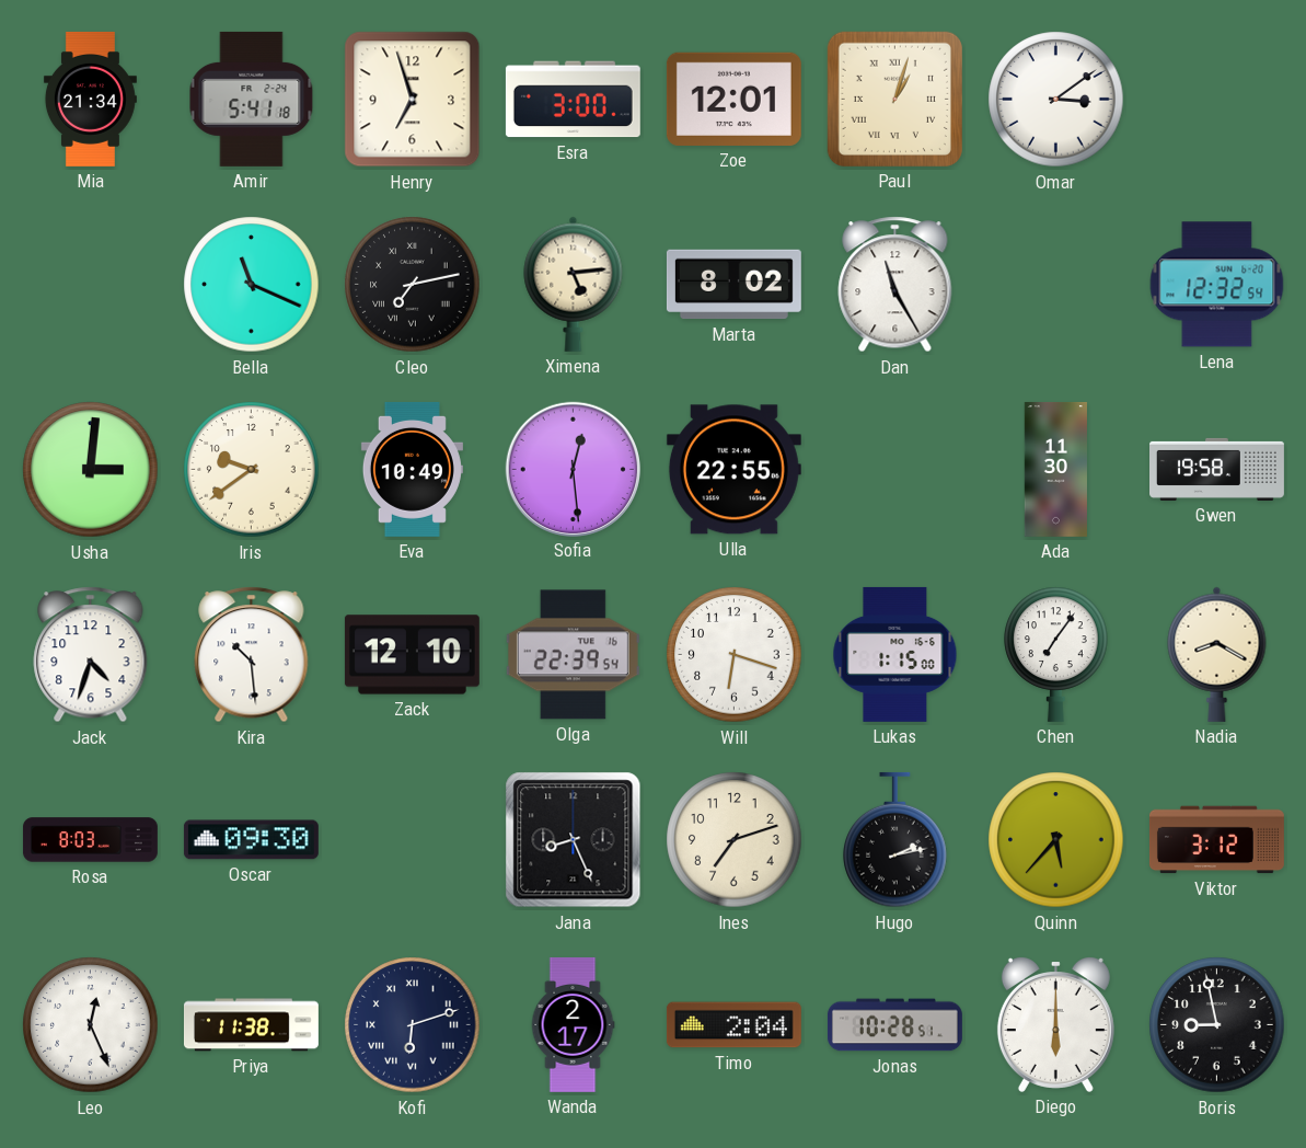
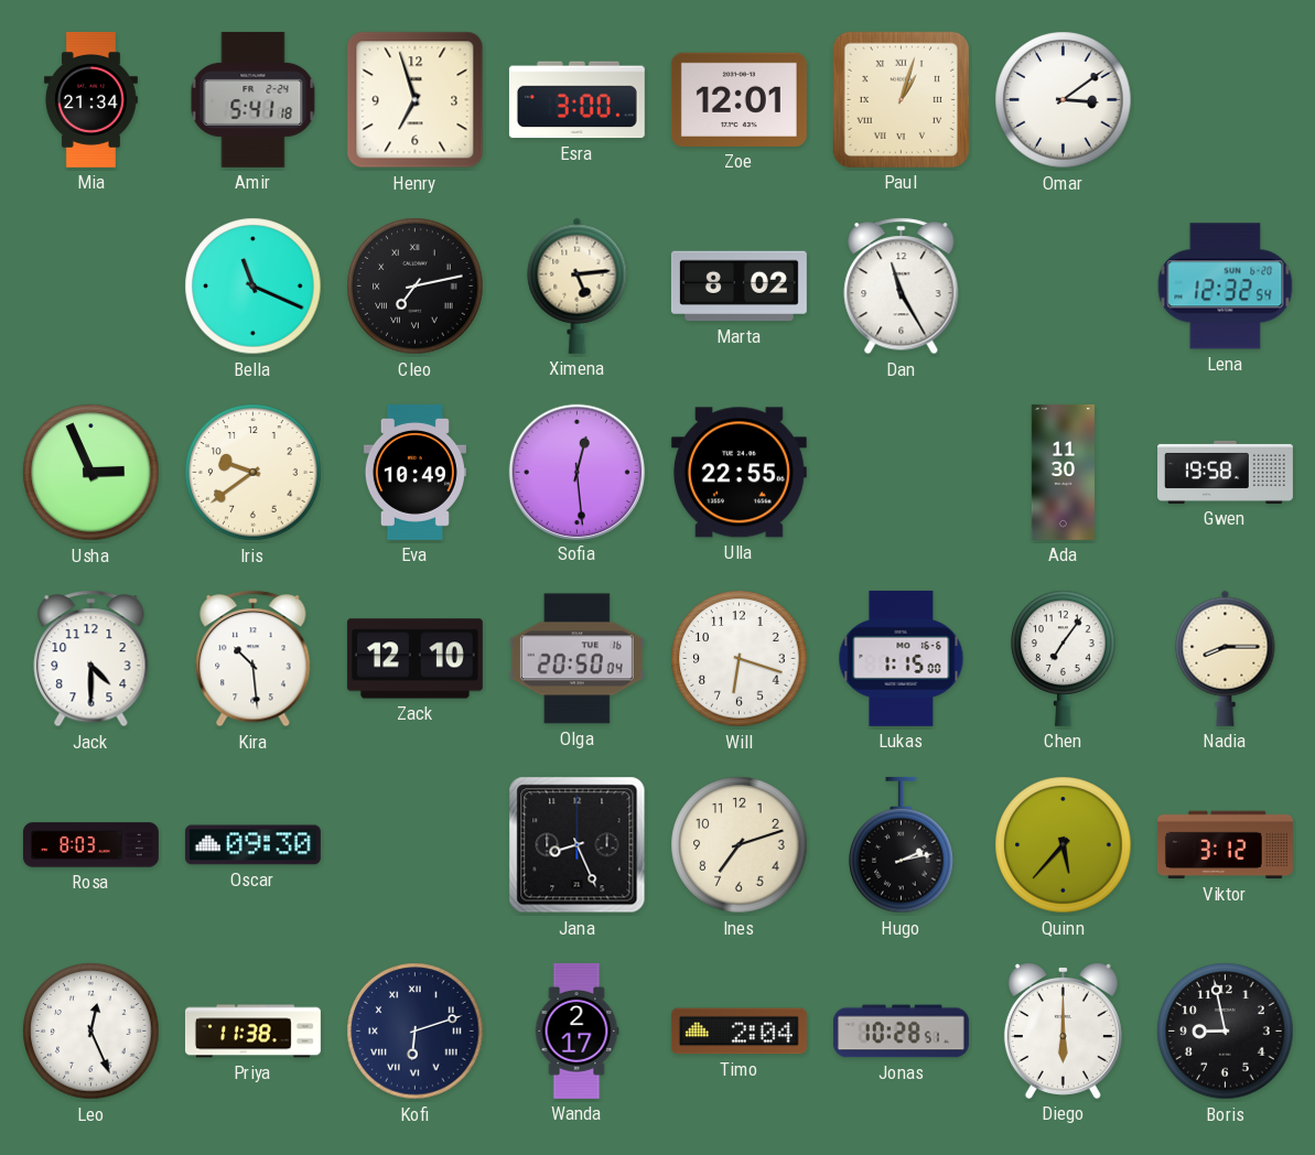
Usha: 3:01 -> 2:56
Jack: 4:33 -> 4:30
Olga: 22:39 -> 20:50
Nadia: 8:20 -> 8:15
